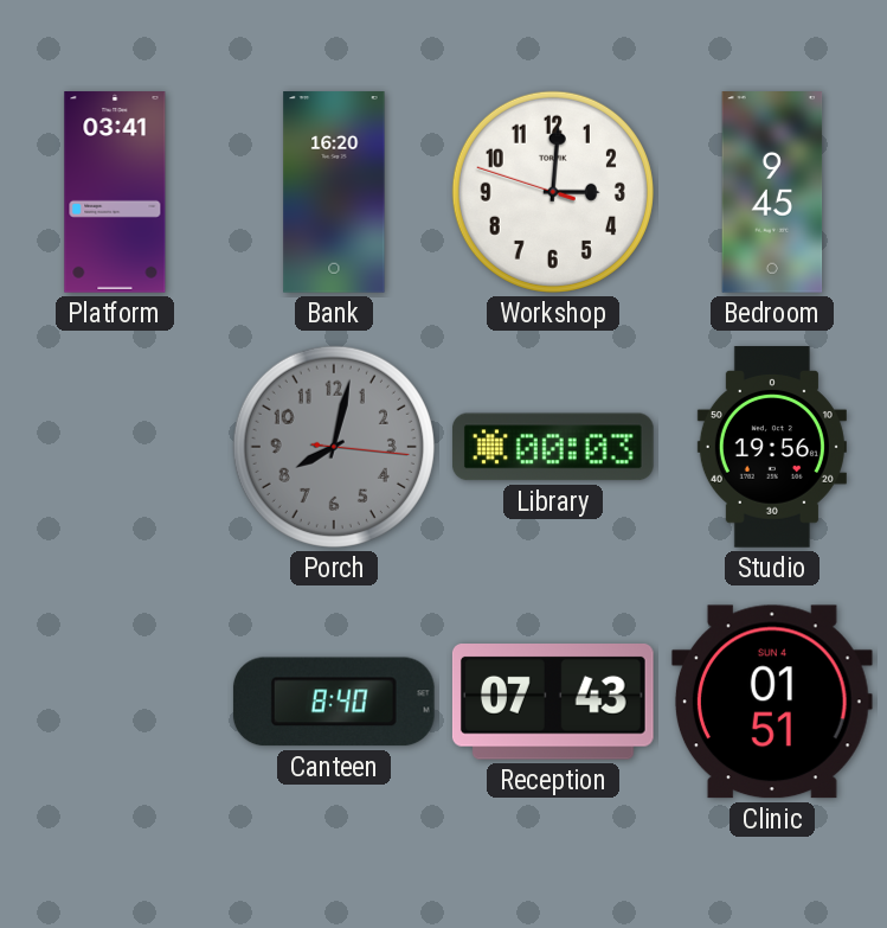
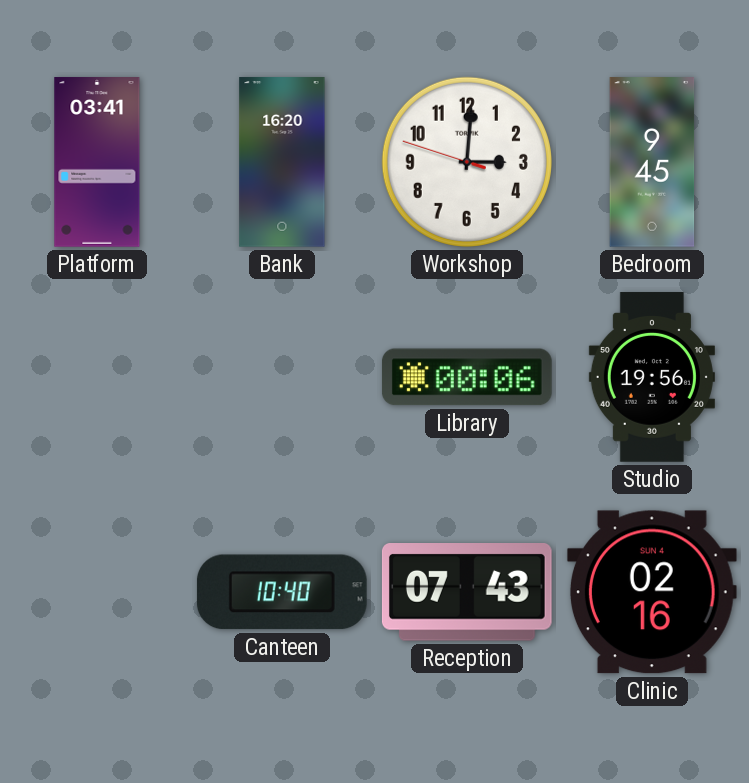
Porch: 8:02 -> none
Library: 00:03 -> 00:06
Canteen: 8:40 -> 10:40
Clinic: 01:51 -> 02:16
